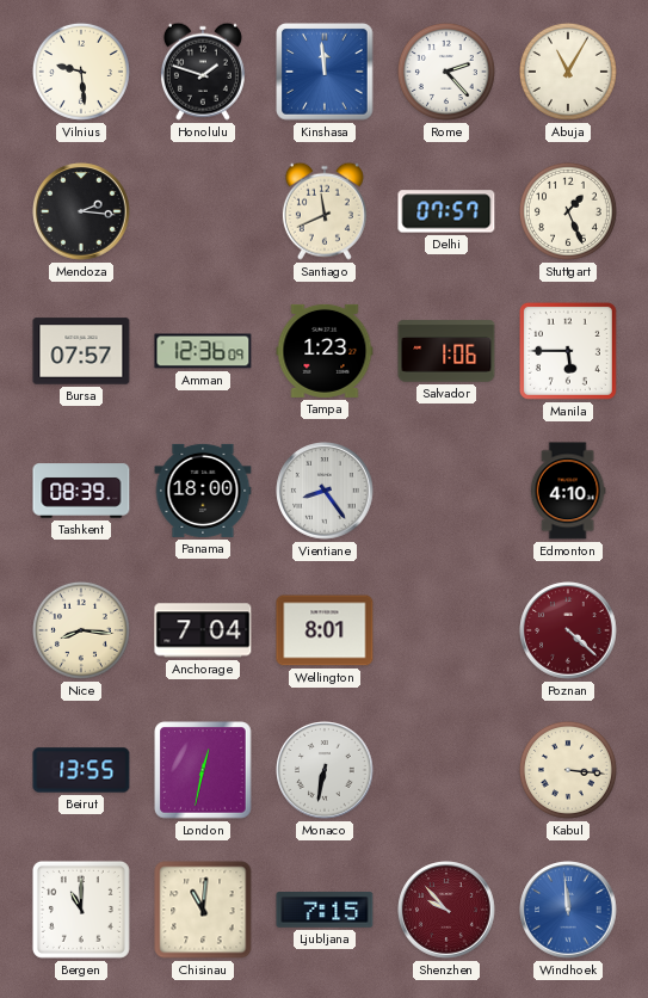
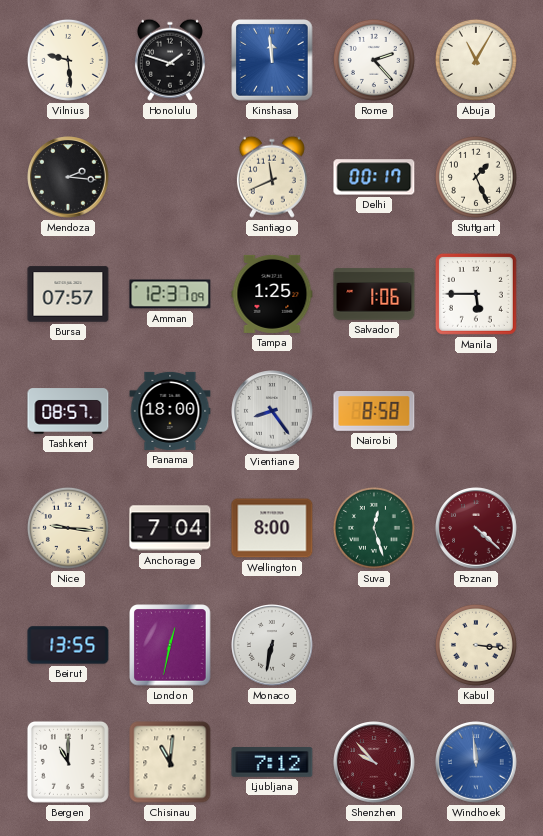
Delhi: 07:57 -> 00:17
Amman: 12:36 -> 12:37
Tampa: 1:23 -> 1:25
Tashkent: 08:39 -> 08:57
Nairobi: none -> 8:58
Edmonton: 4:10 -> none
Nice: 8:16 -> 9:16
Wellington: 8:01 -> 8:00
Suva: none -> 12:27
Ljubljana: 7:15 -> 7:12
